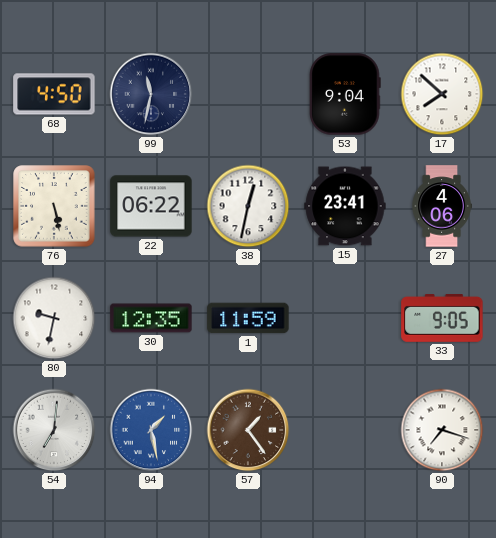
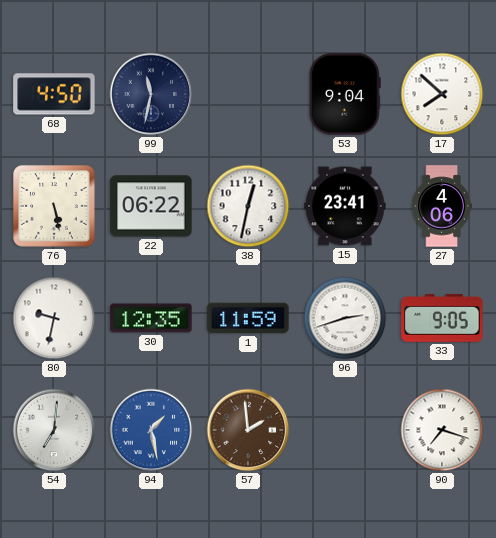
96: none -> 2:42
57: 1:24 -> 1:59
